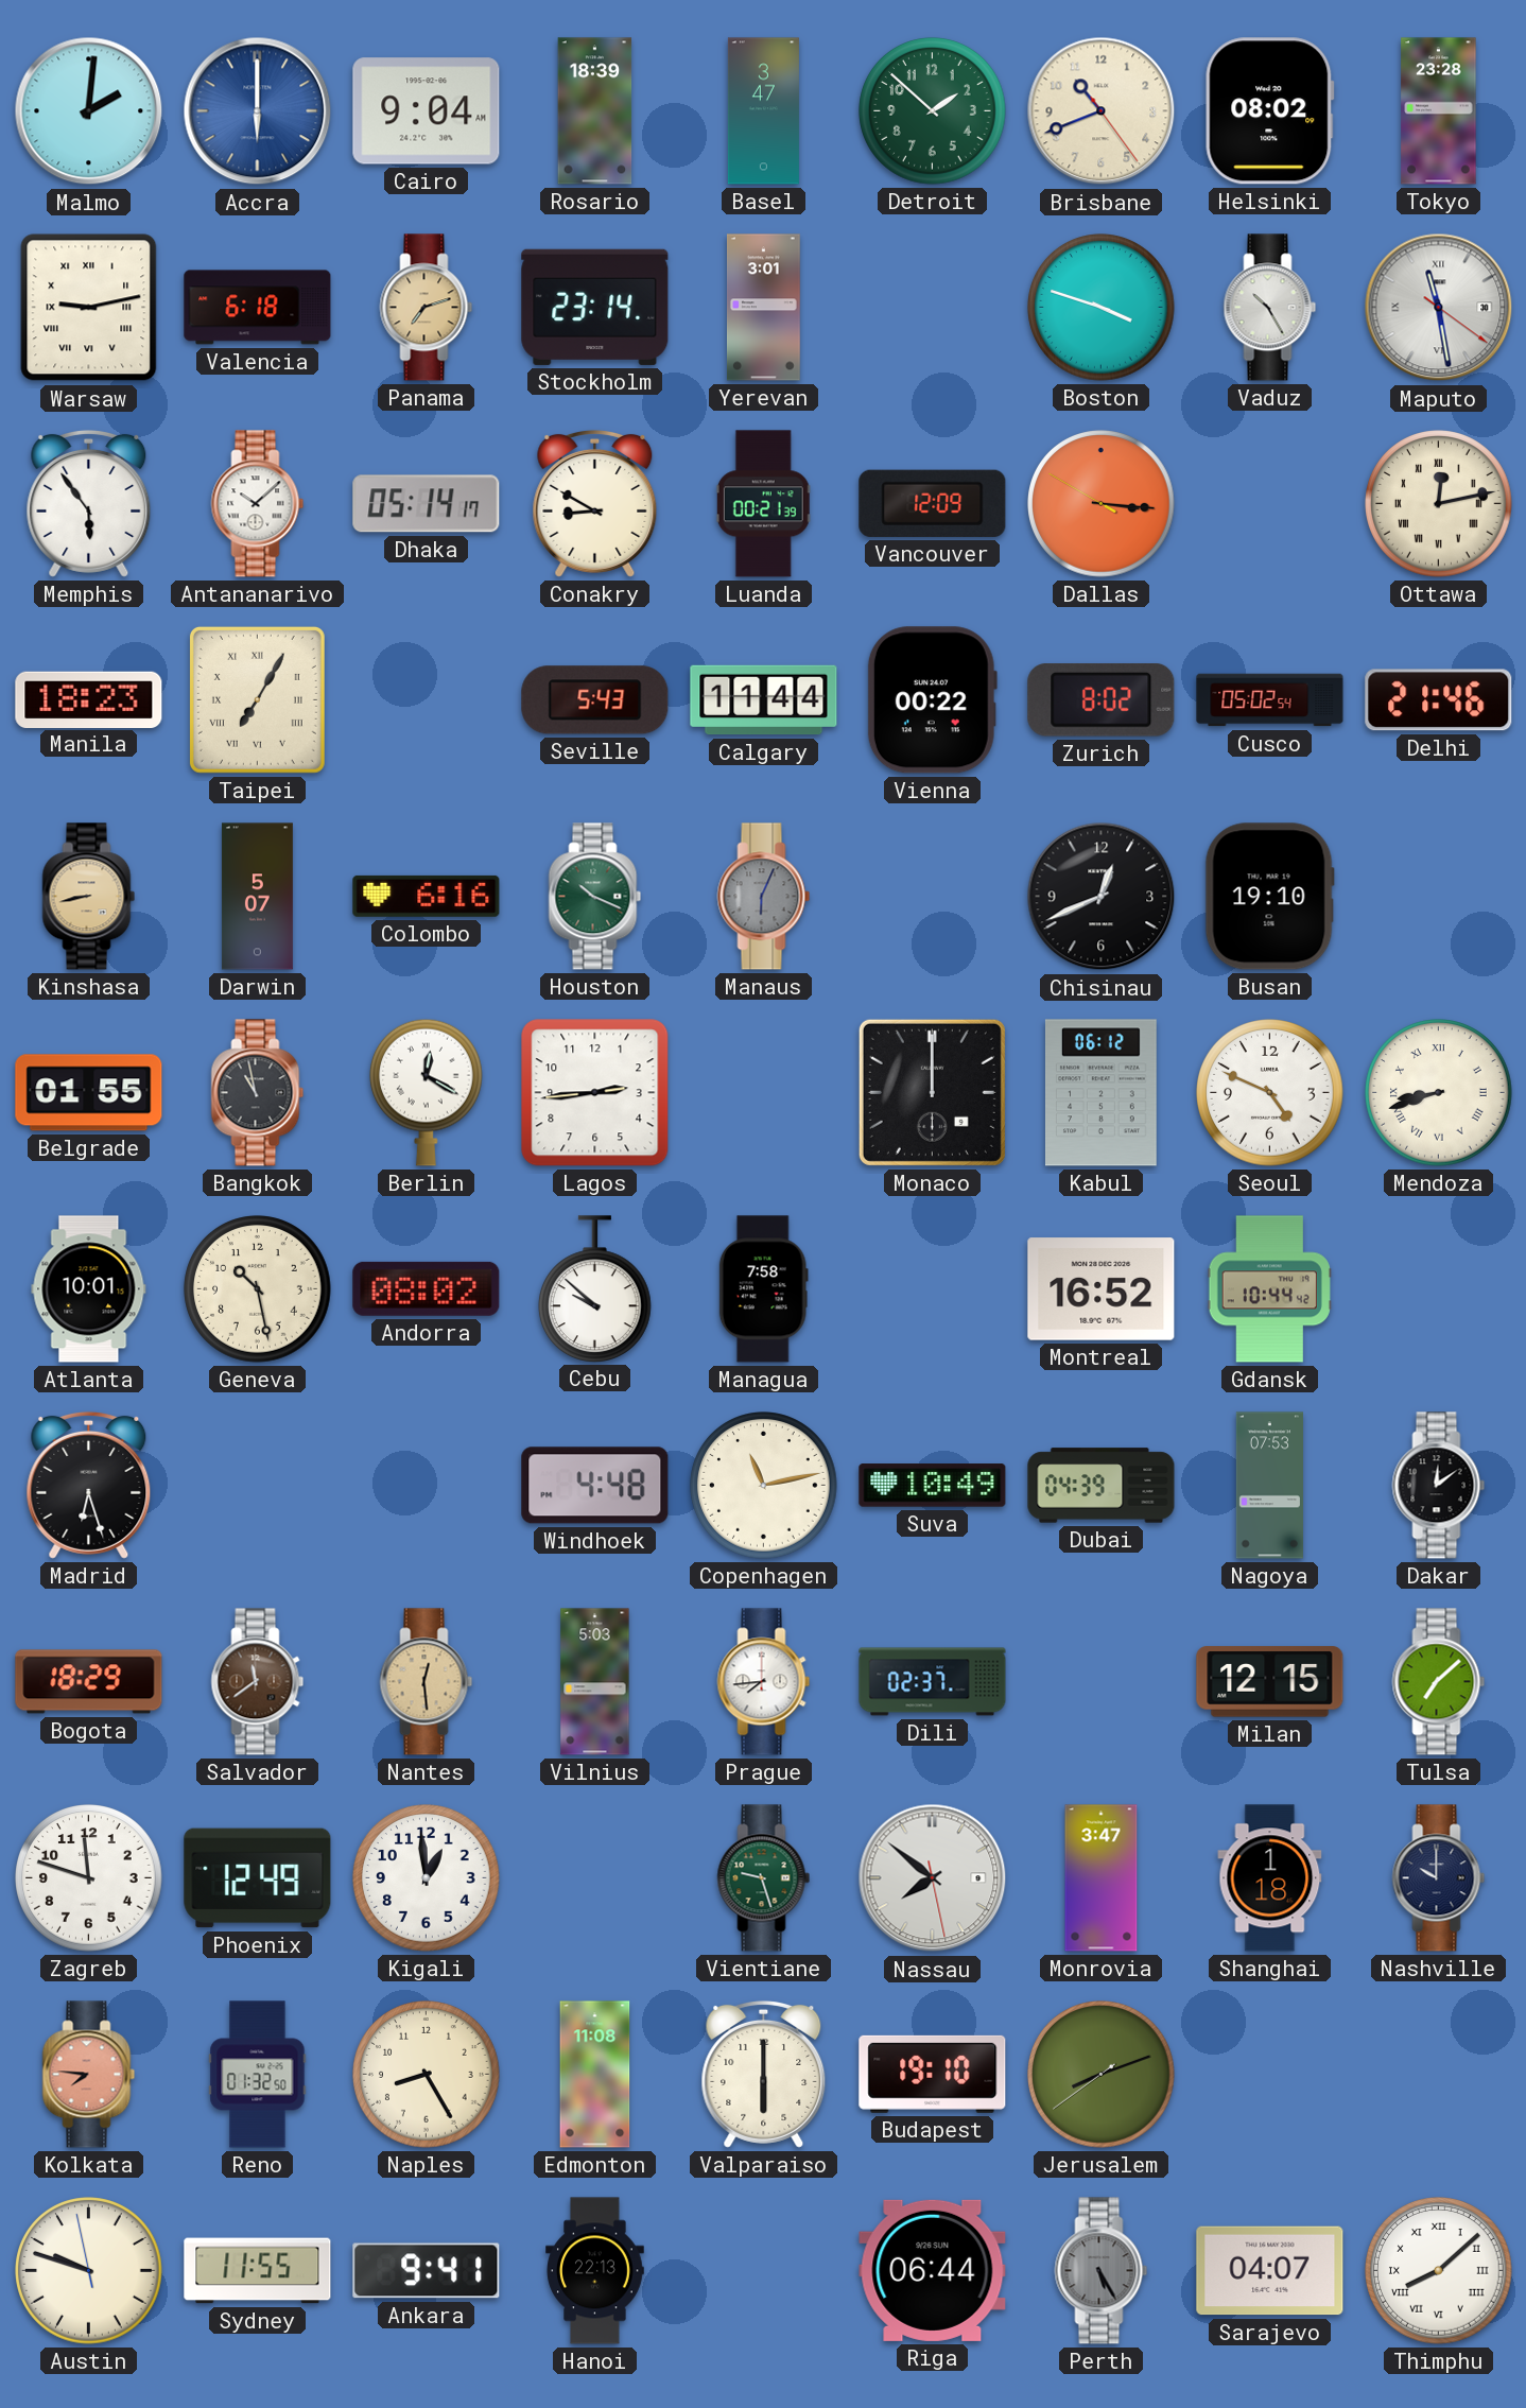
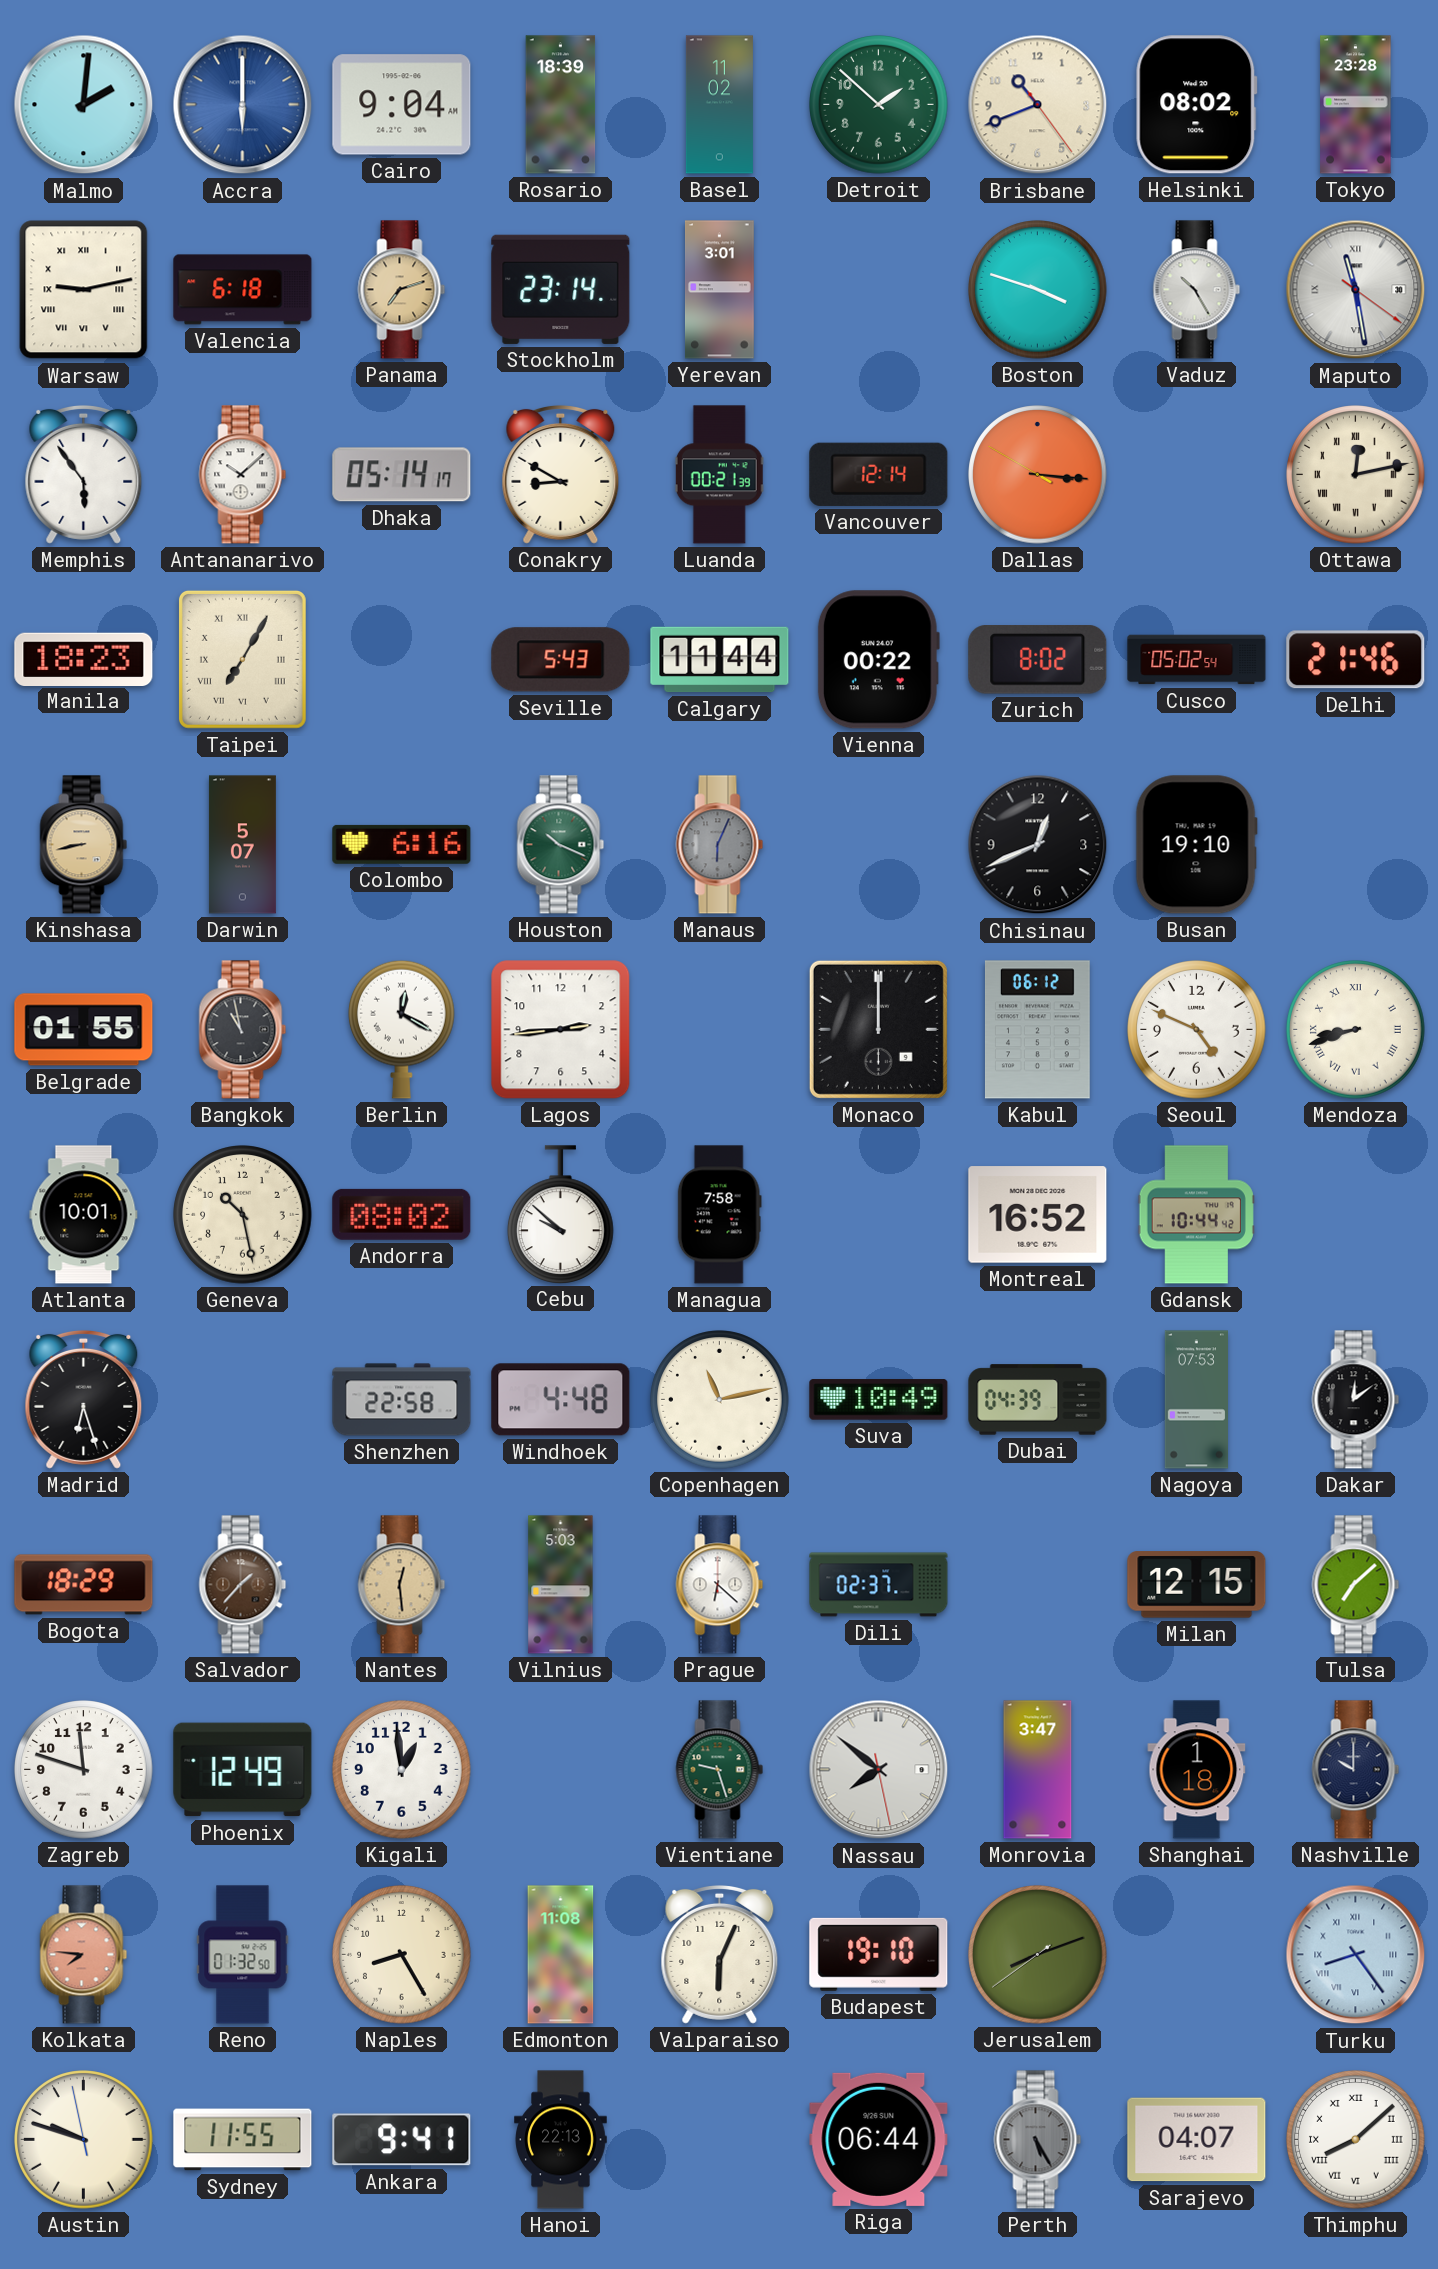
Basel: 3:47 -> 11:02
Vancouver: 12:09 -> 12:14
Shenzhen: none -> 22:58
Salvador: 11:39 -> 1:37
Prague: 7:44 -> 6:22
Valparaiso: 6:00 -> 6:04
Turku: none -> 8:24
